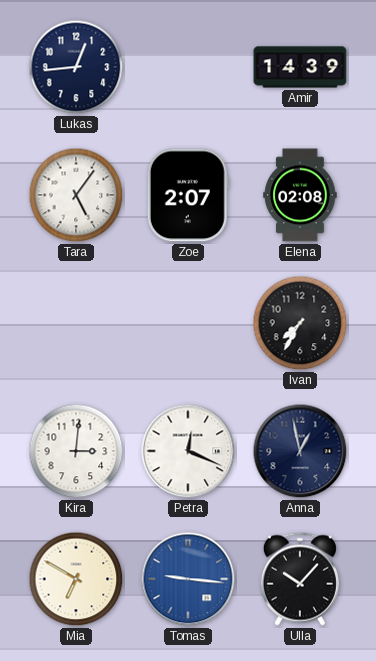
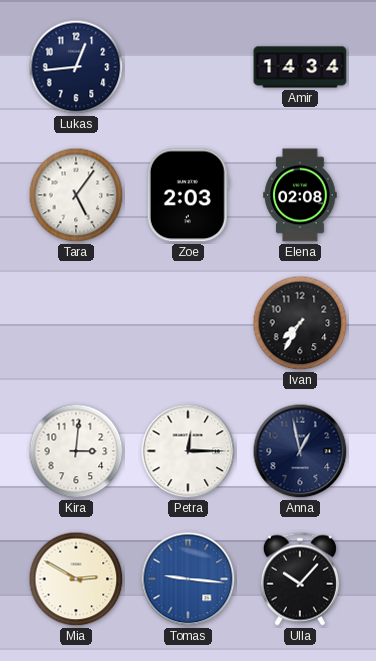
Amir: 14:39 -> 14:34
Zoe: 2:07 -> 2:03
Petra: 12:19 -> 12:15
Mia: 6:50 -> 2:50
